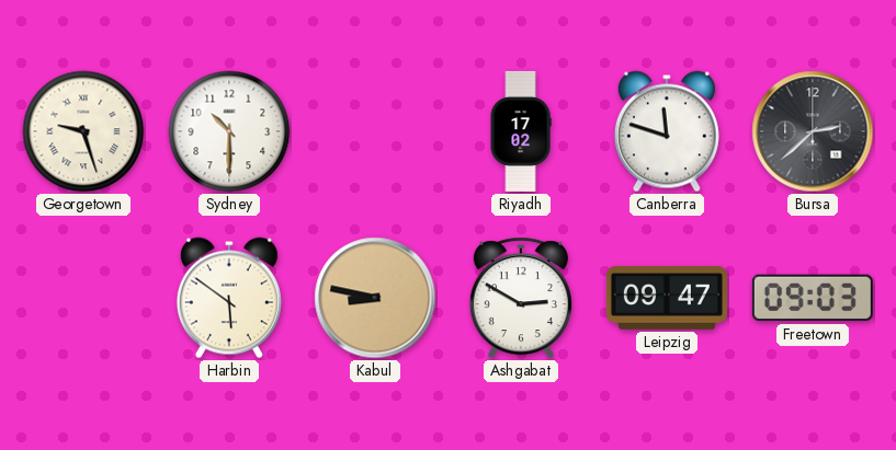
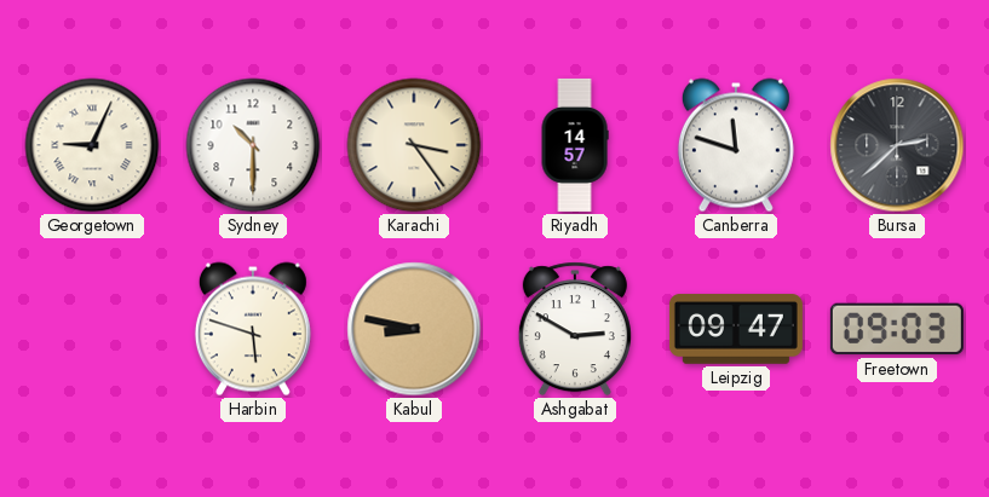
Georgetown: 9:27 -> 9:04
Karachi: none -> 3:24
Riyadh: 17:02 -> 14:57
Harbin: 5:51 -> 5:48
